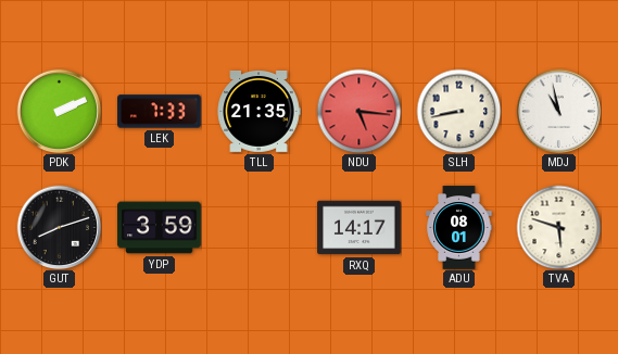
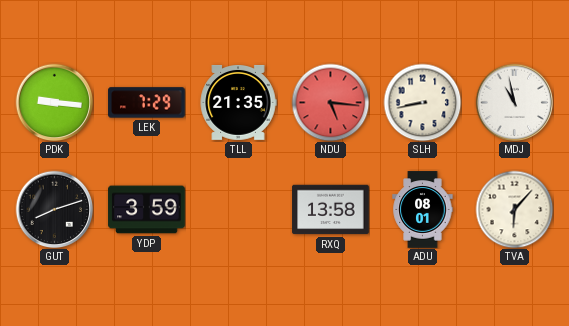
PDK: 2:11 -> 9:16
LEK: 7:33 -> 7:29
RXQ: 14:17 -> 13:58
TVA: 5:48 -> 6:07
